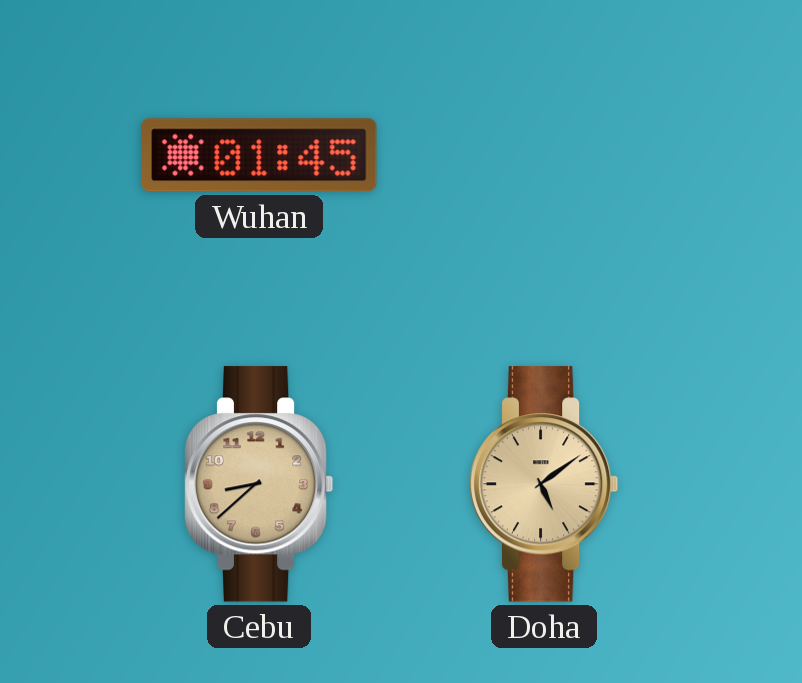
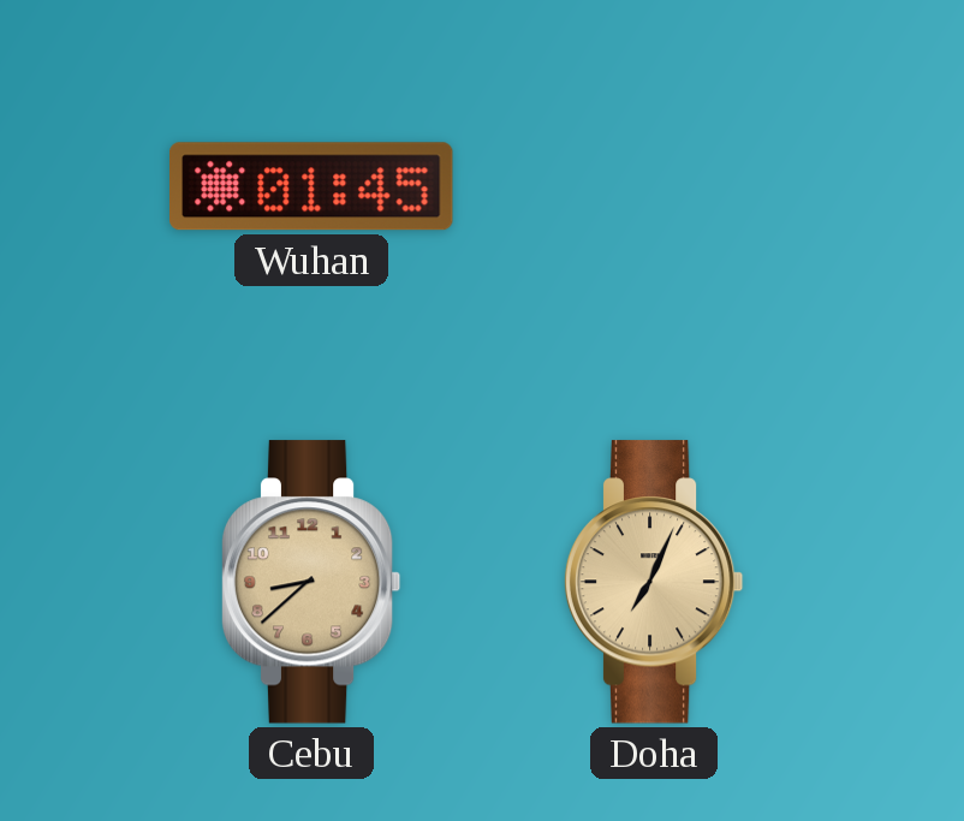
Doha: 5:09 -> 7:04
